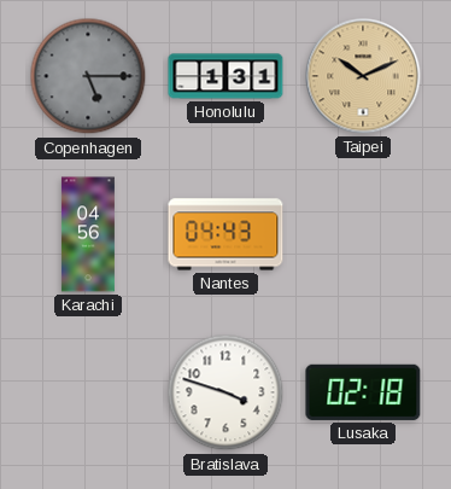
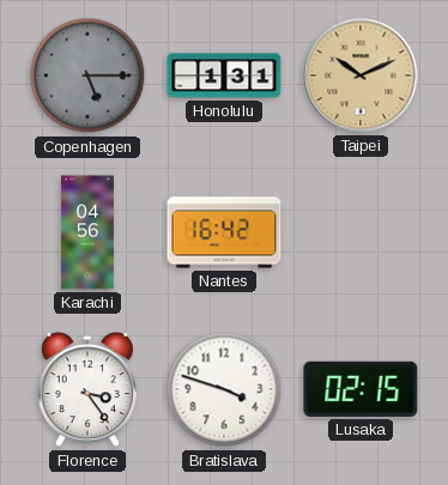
Nantes: 04:43 -> 16:42
Florence: none -> 3:24
Lusaka: 02:18 -> 02:15
